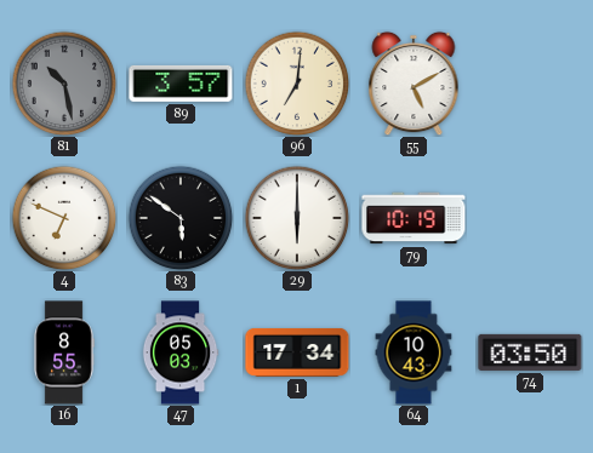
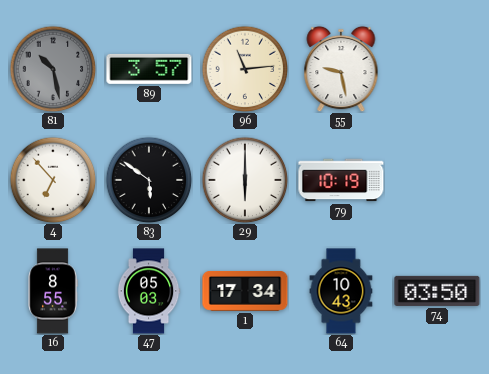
96: 7:01 -> 11:14
55: 5:10 -> 9:28
4: 6:49 -> 6:53
